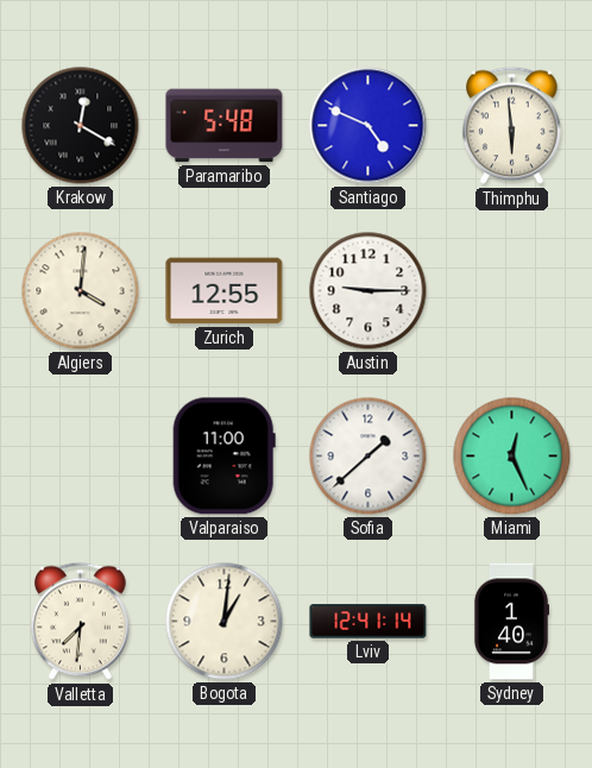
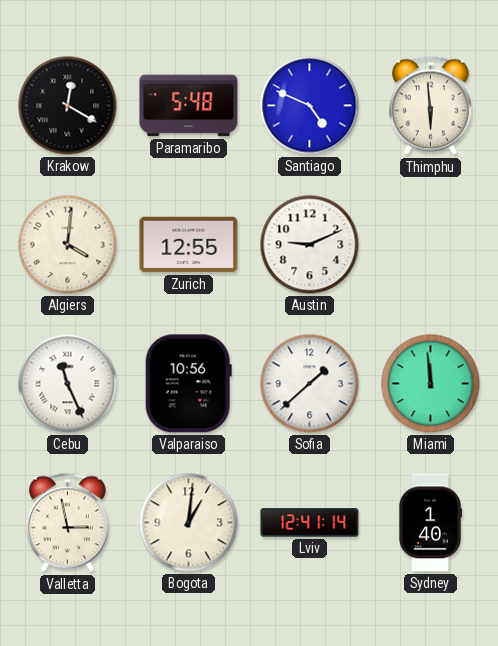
Austin: 9:15 -> 9:11
Cebu: none -> 11:26
Valparaiso: 11:00 -> 10:56
Miami: 12:26 -> 11:59
Valletta: 7:31 -> 2:58
